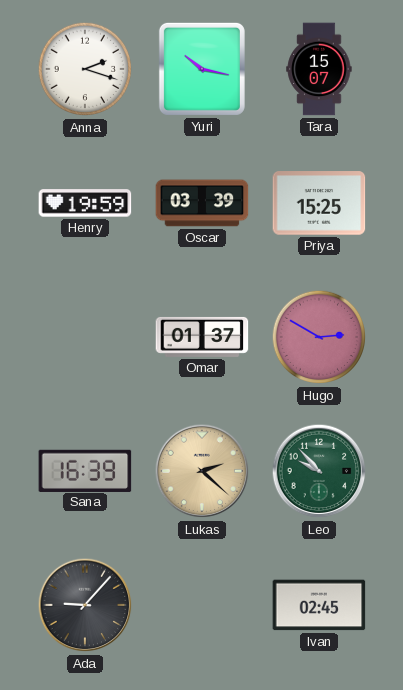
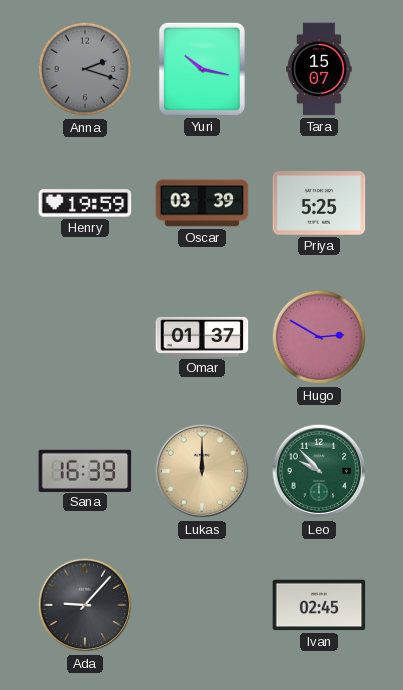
Anna dial: white -> grey
Priya: 15:25 -> 5:25
Lukas: 2:22 -> 12:00
